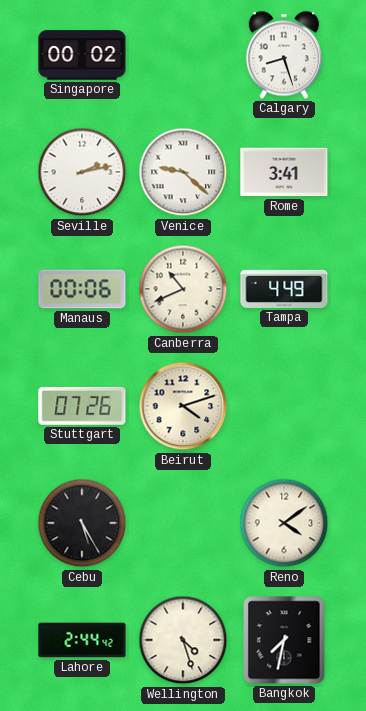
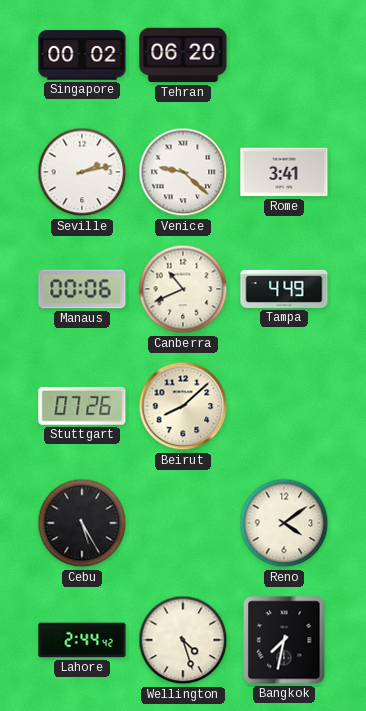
Tehran: none -> 06:20
Calgary: 8:27 -> none
Beirut: 4:12 -> 8:08
